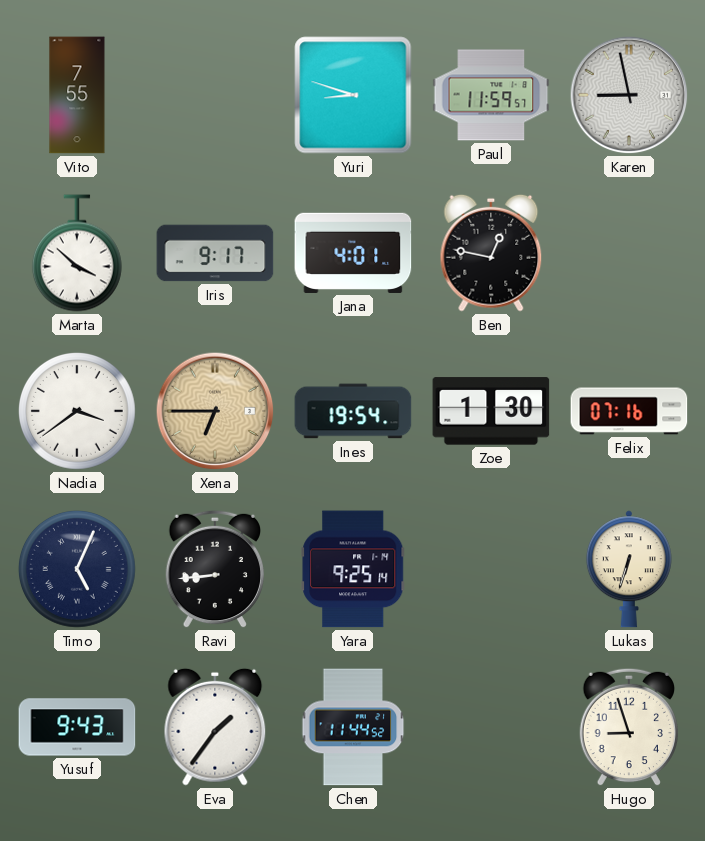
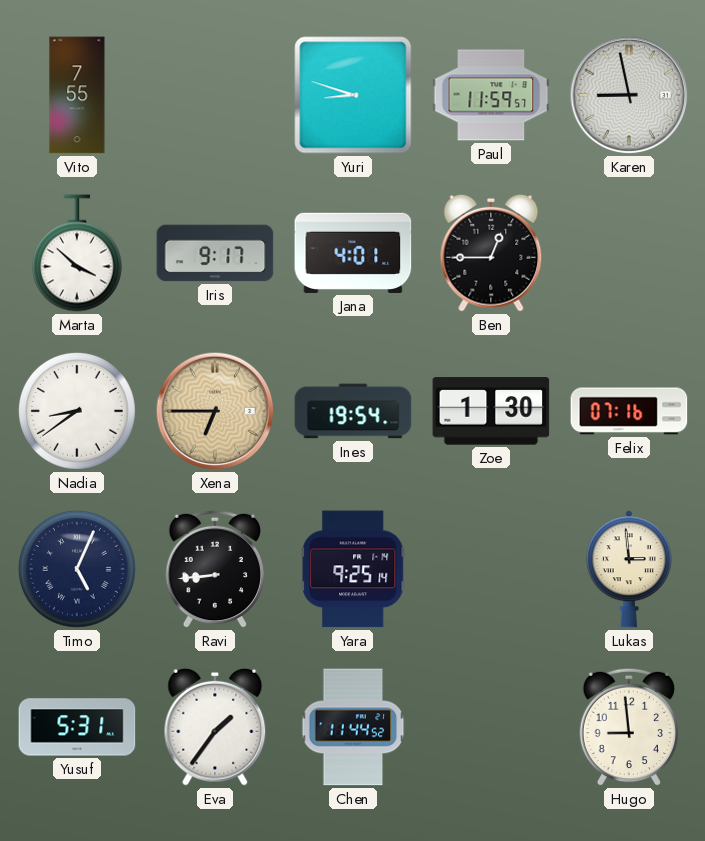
Ben: 12:47 -> 12:45
Nadia: 3:39 -> 8:39
Lukas: 6:33 -> 2:59
Yusuf: 9:43 -> 5:31
Hugo: 8:57 -> 8:59
